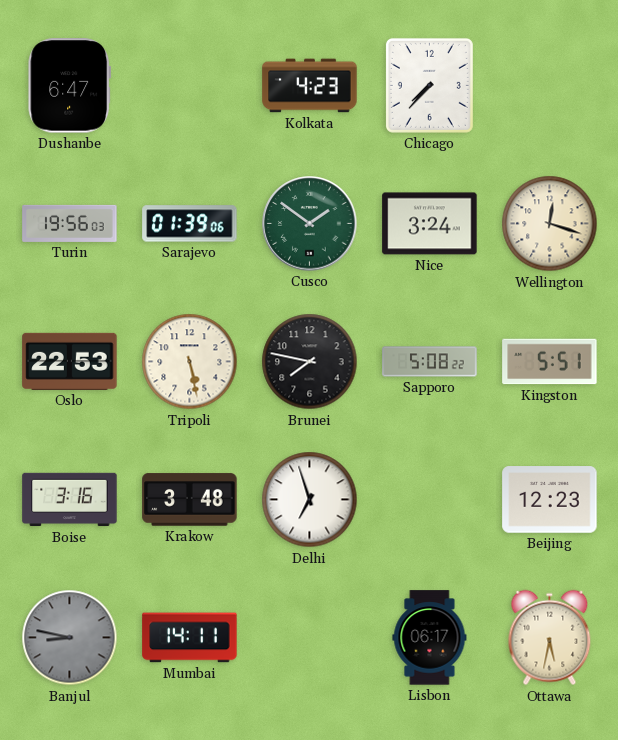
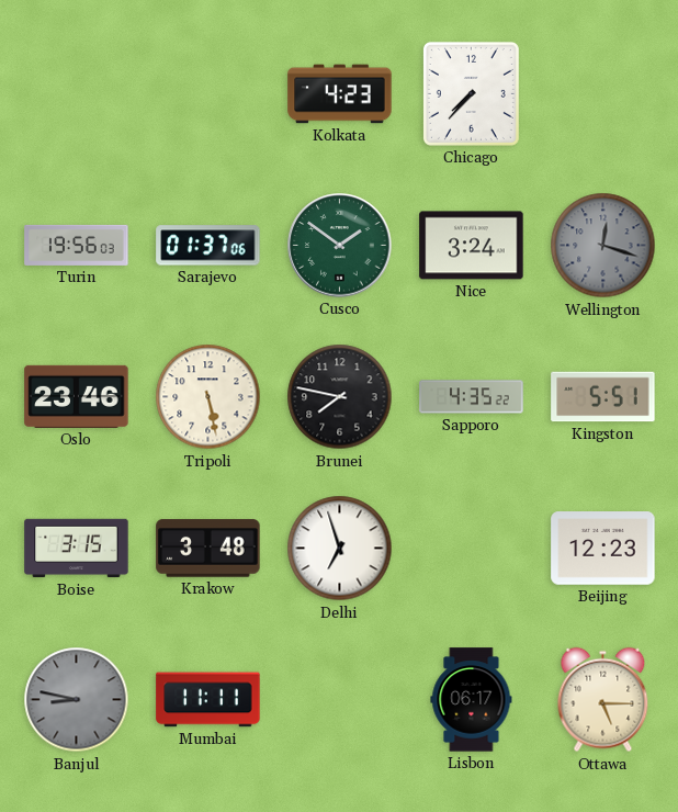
Dushanbe: 6:47 -> none
Sarajevo: 01:39 -> 01:37
Wellington dial: cream -> grey
Oslo: 22:53 -> 23:46
Sapporo: 5:08 -> 4:35
Boise: 3:16 -> 3:15
Mumbai: 14:11 -> 11:11
Ottawa: 5:32 -> 5:15
